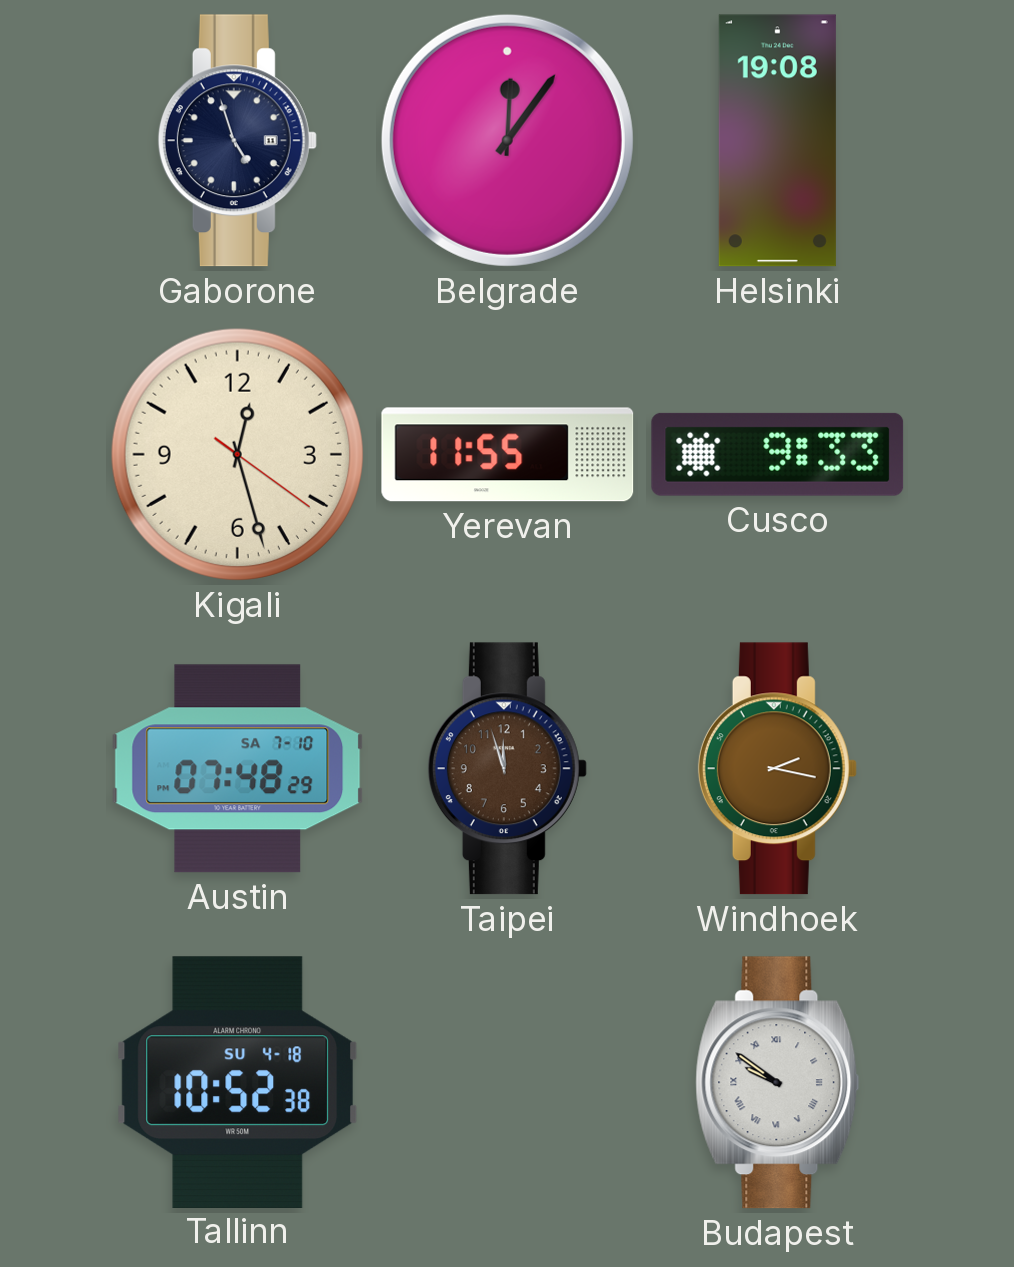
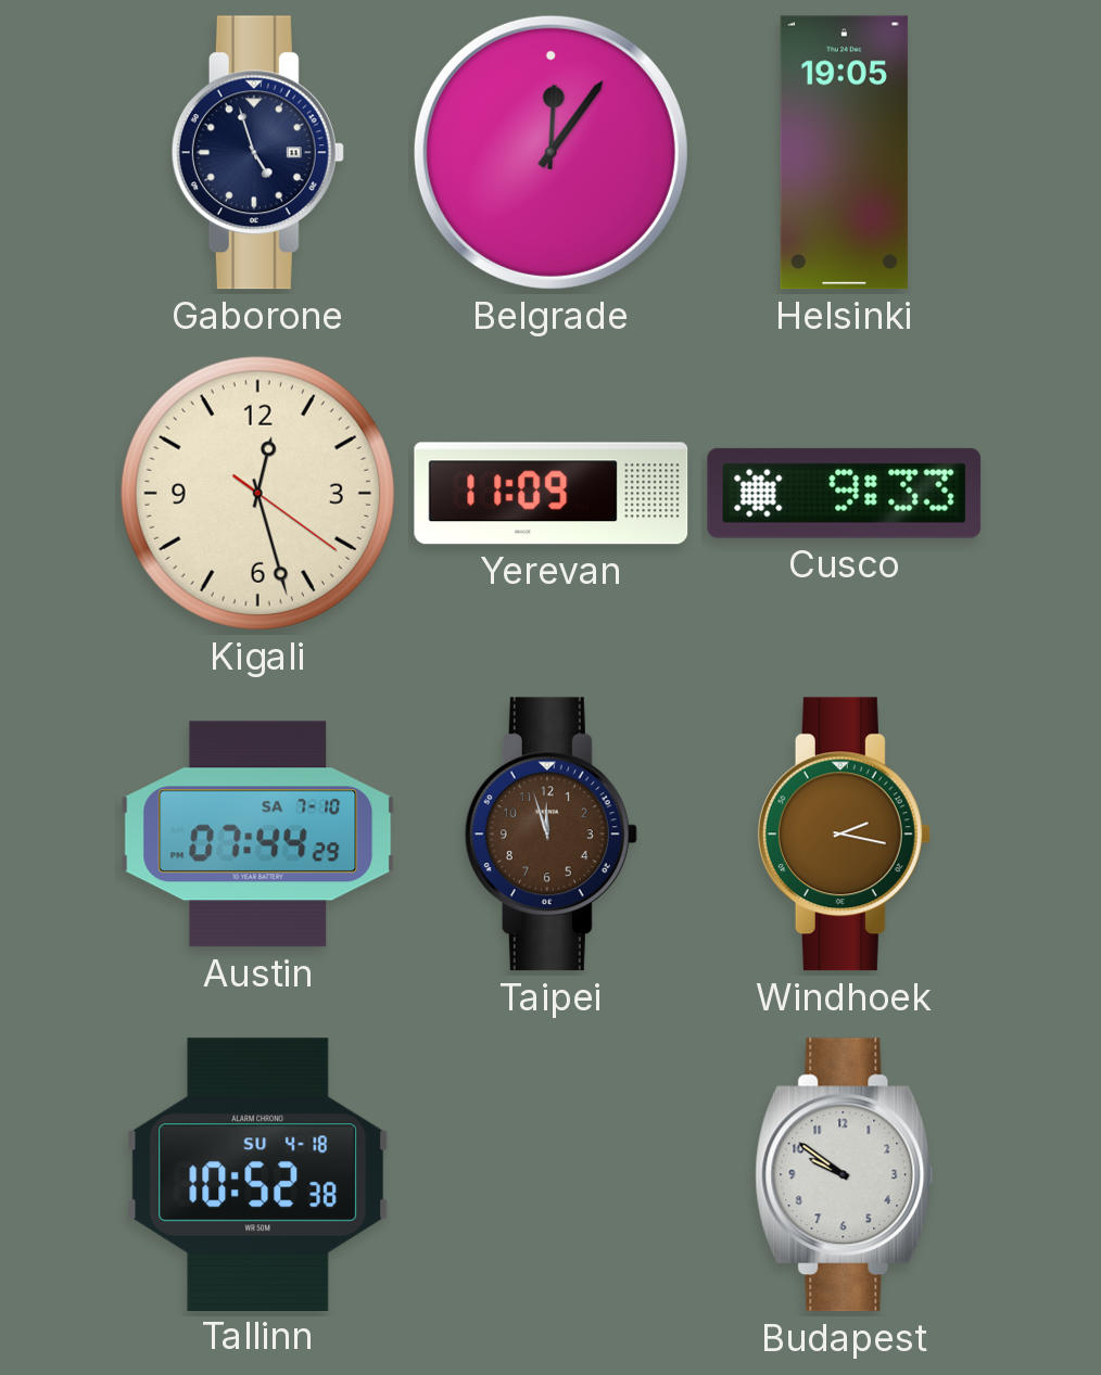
Helsinki: 19:08 -> 19:05
Yerevan: 11:55 -> 11:09
Austin: 07:48 -> 07:44
Budapest numerals: Roman -> Arabic
